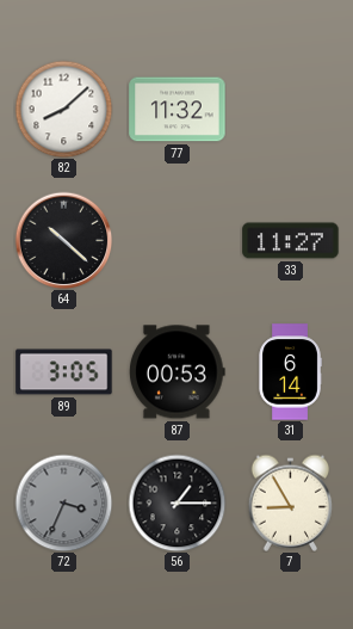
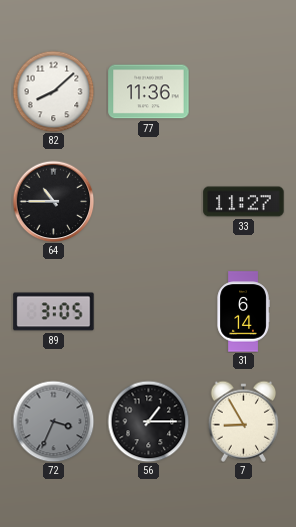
77: 11:32 -> 11:36
64: 10:22 -> 10:45
87: 00:53 -> none
